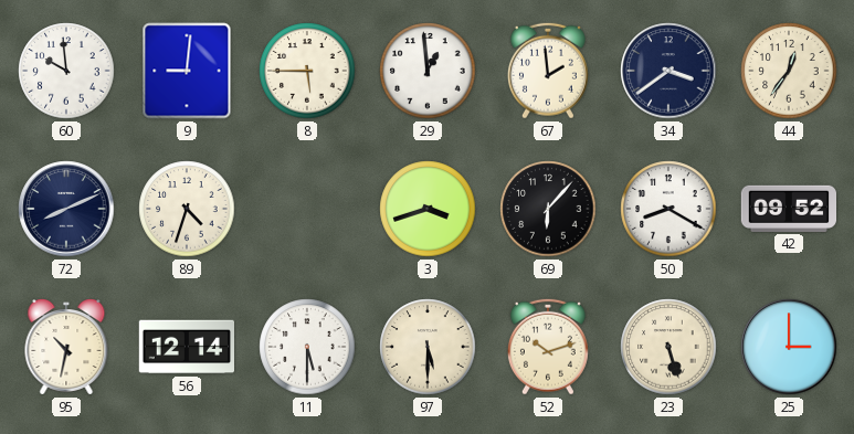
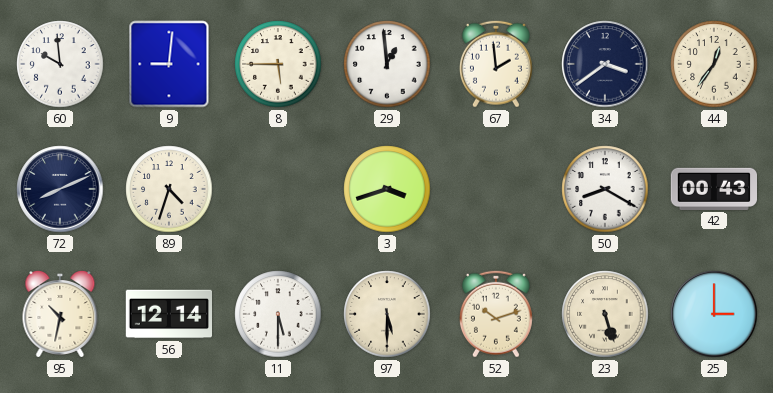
69: 6:07 -> none
42: 09:52 -> 00:43
